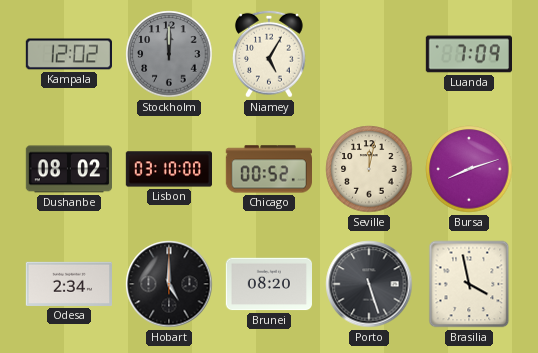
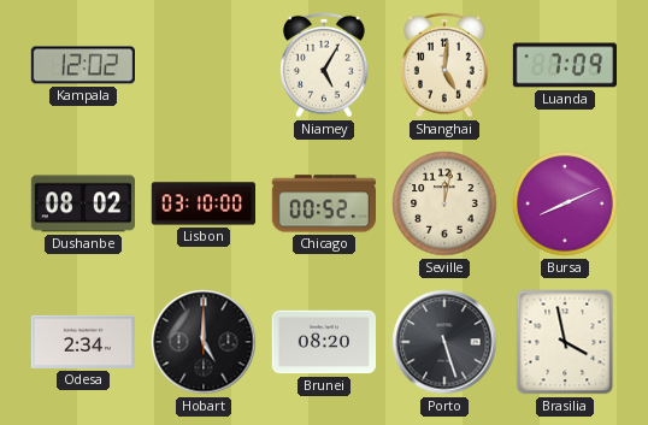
Stockholm: 12:00 -> none
Shanghai: none -> 5:01
Bursa: 8:12 -> 8:11
